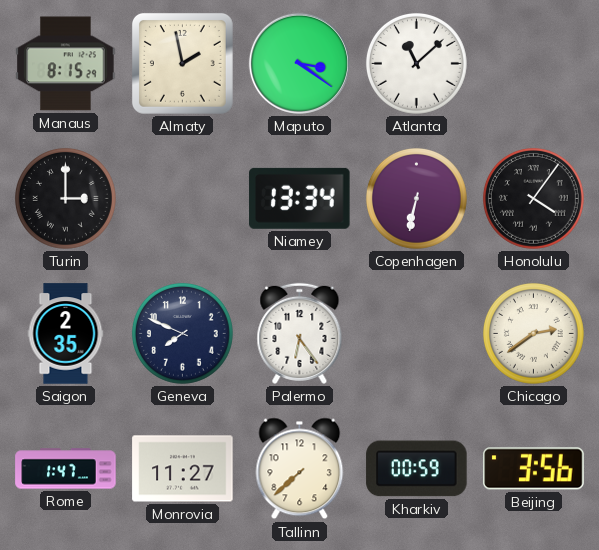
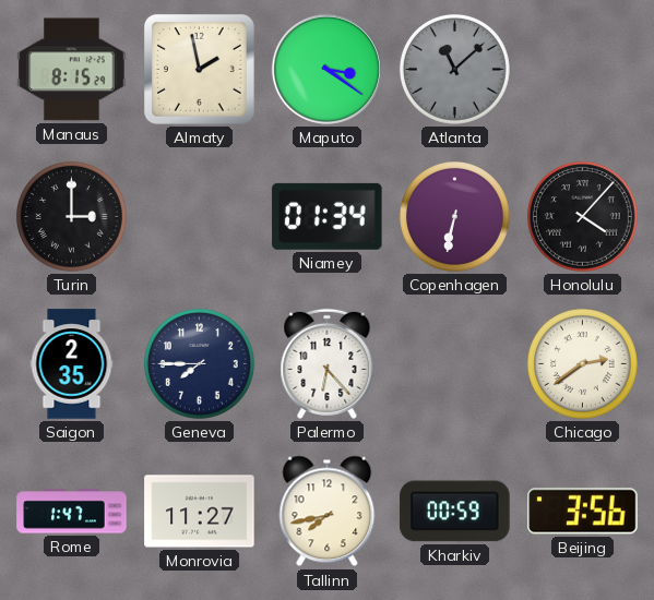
Atlanta dial: white -> grey
Niamey: 13:34 -> 01:34
Honolulu: 4:06 -> 4:07
Geneva: 7:49 -> 7:45
Palermo: 6:24 -> 6:23
Tallinn: 7:38 -> 7:43
